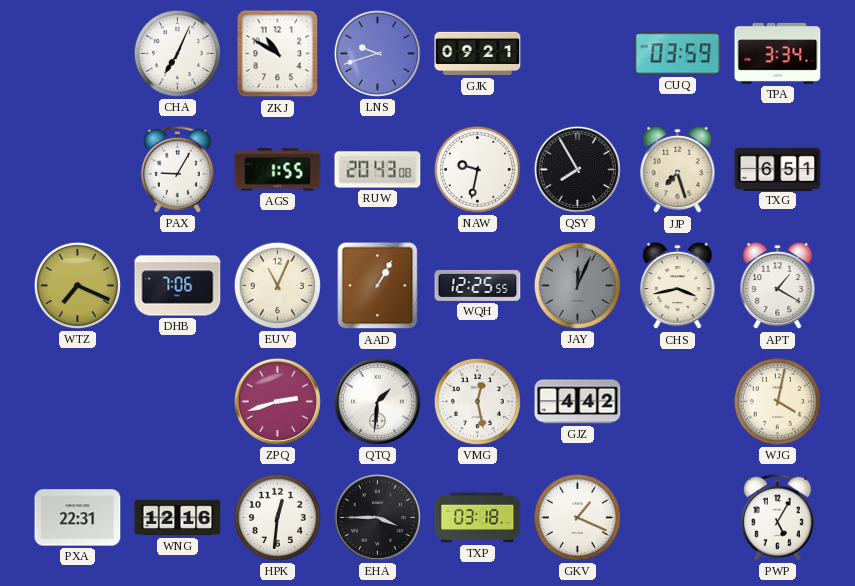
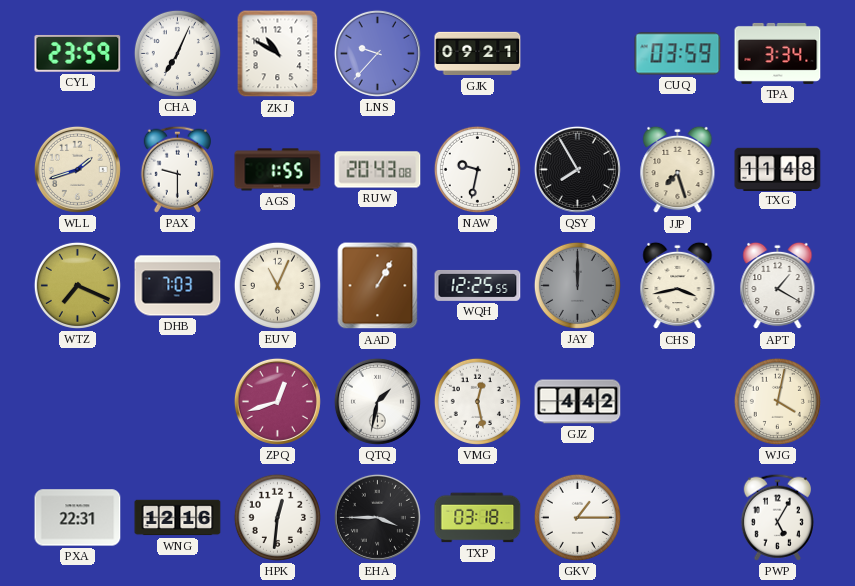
CYL: none -> 23:59
LNS: 9:42 -> 9:37
WLL: none -> 1:42
PAX: 9:05 -> 9:30
TXG: 6:51 -> 11:48
DHB: 7:06 -> 7:03
JAY: 12:04 -> 12:00
ZPQ: 2:42 -> 12:42
QTQ: 1:31 -> 1:32
GKV: 1:19 -> 1:15
